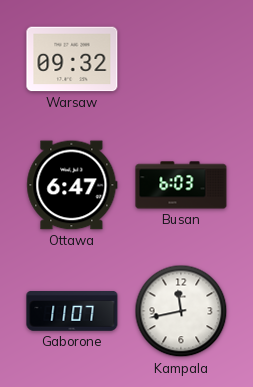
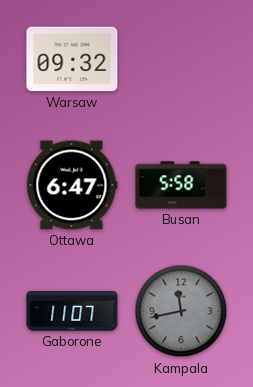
Busan: 6:03 -> 5:58
Kampala dial: white -> grey
